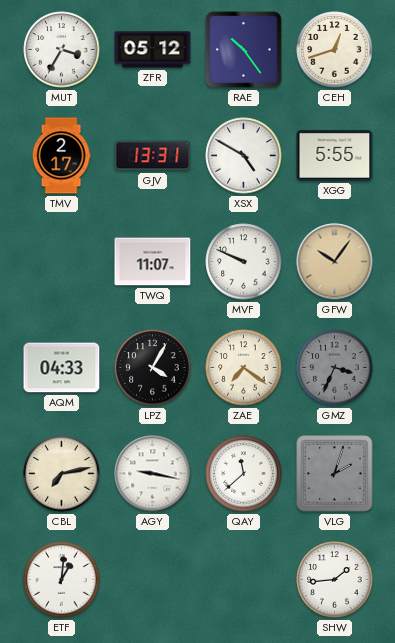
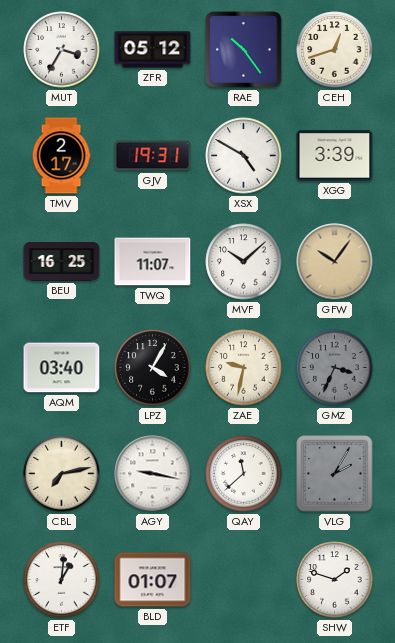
GJV: 13:31 -> 19:31
XGG: 5:55 -> 3:39
BEU: none -> 16:25
MVF: 9:49 -> 10:08
AQM: 04:33 -> 03:40
ZAE: 7:21 -> 9:32
VLG: 2:03 -> 2:05
BLD: none -> 01:07
SHW: 1:44 -> 1:48
